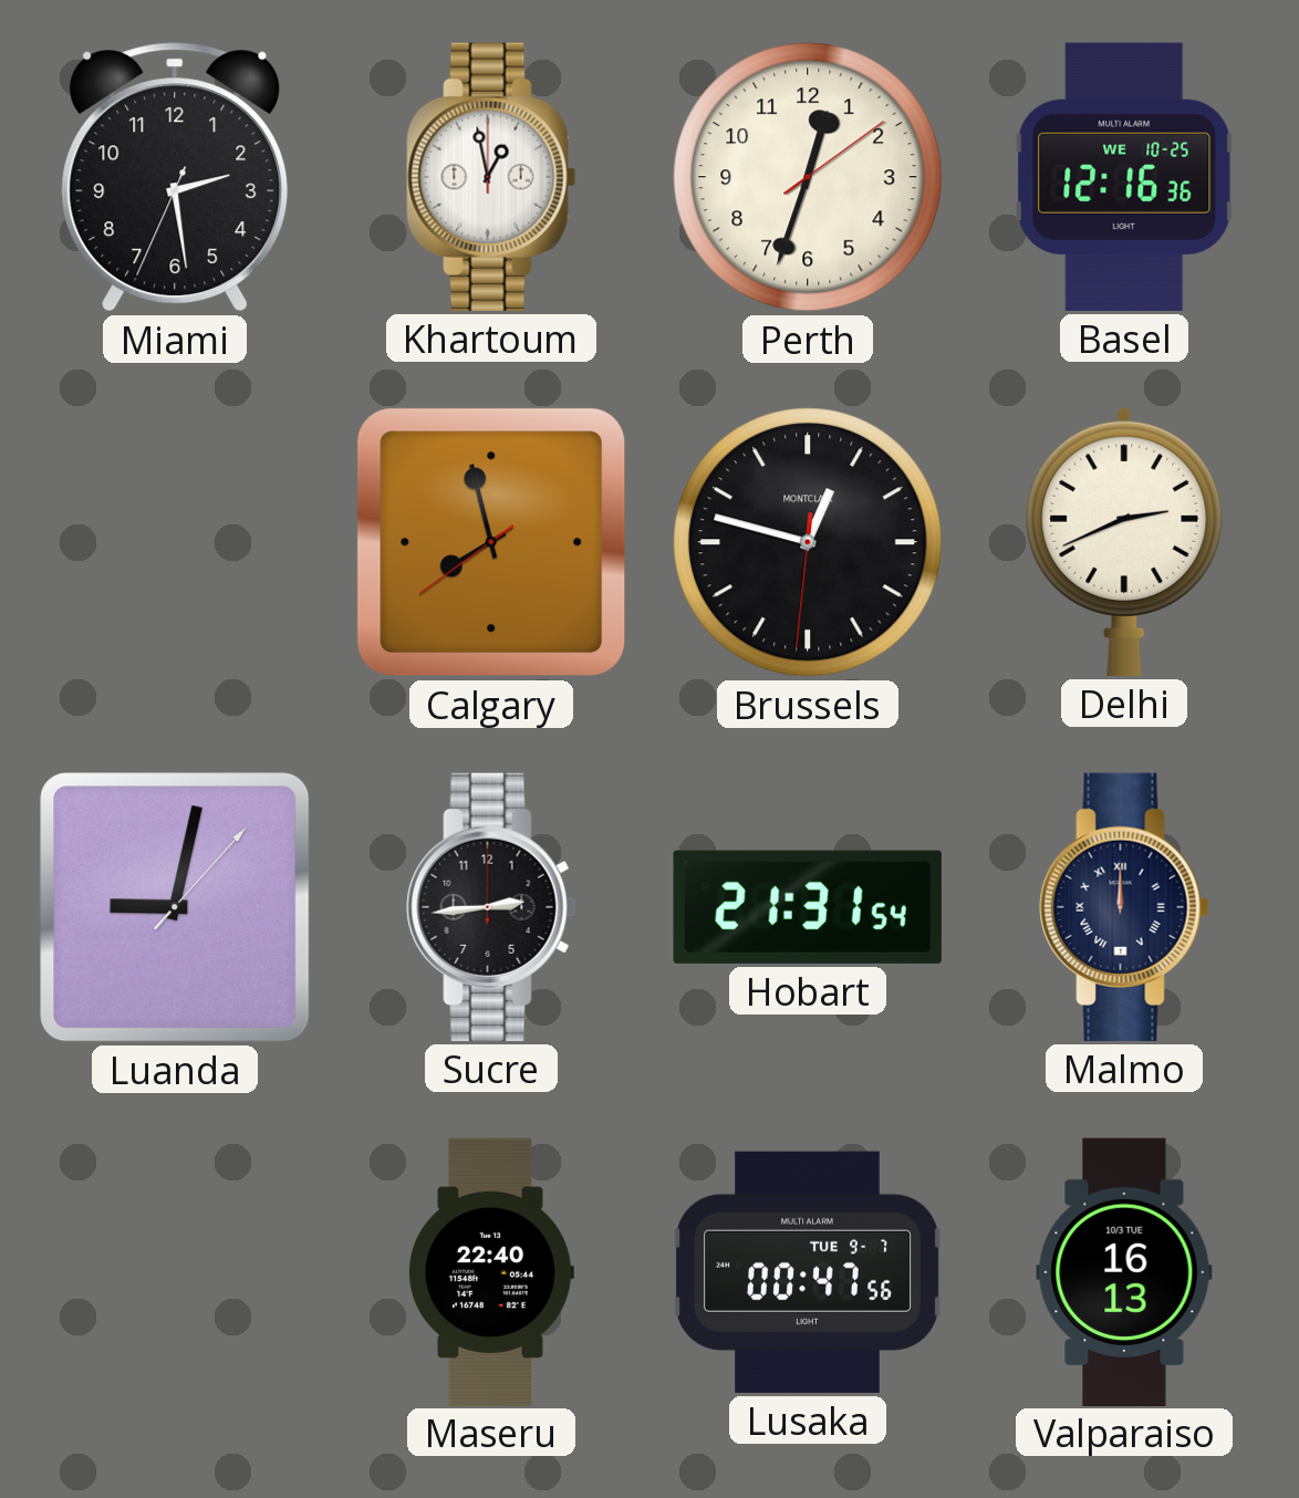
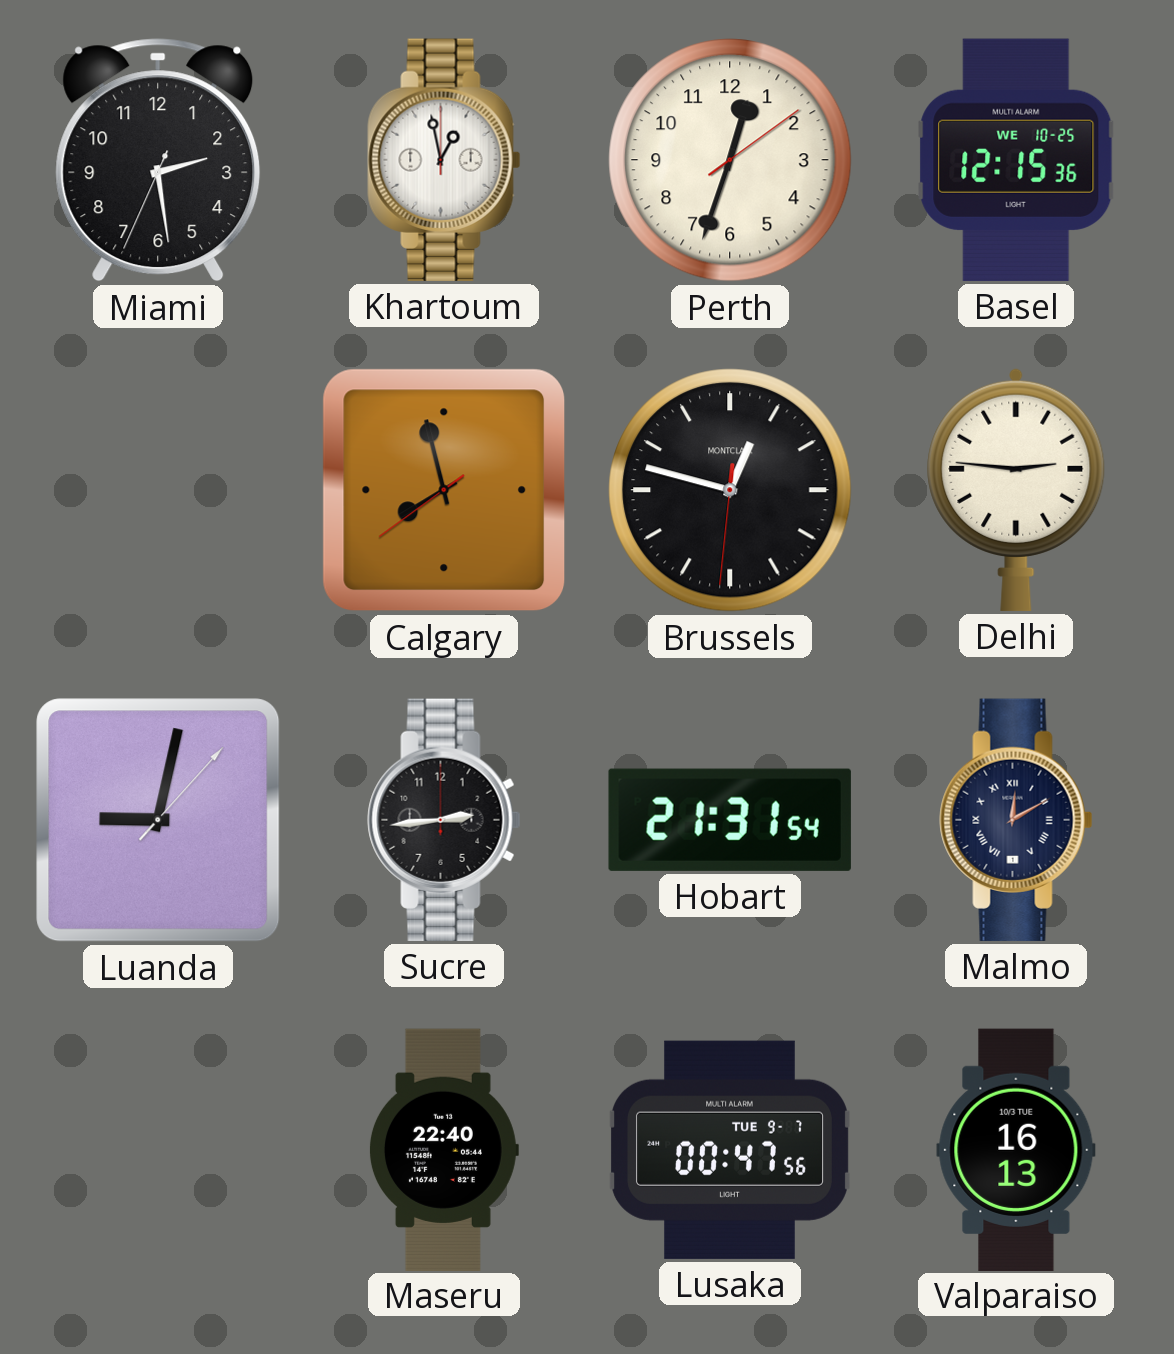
Basel: 12:16 -> 12:15
Delhi: 2:41 -> 2:46
Malmo: 12:00 -> 12:10
